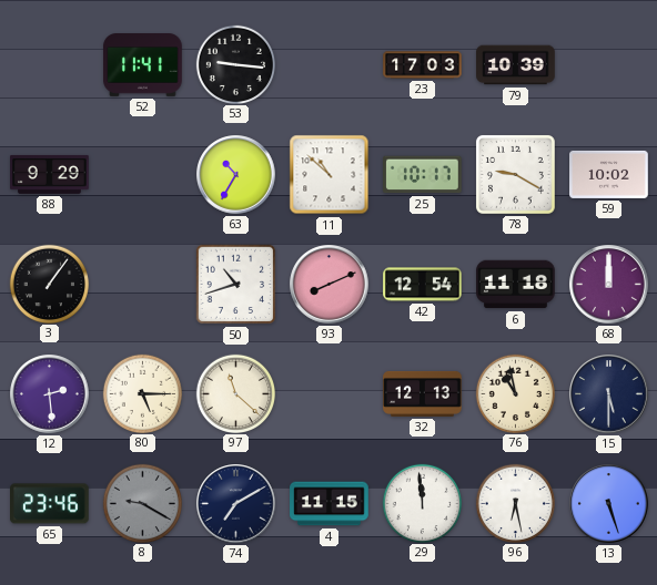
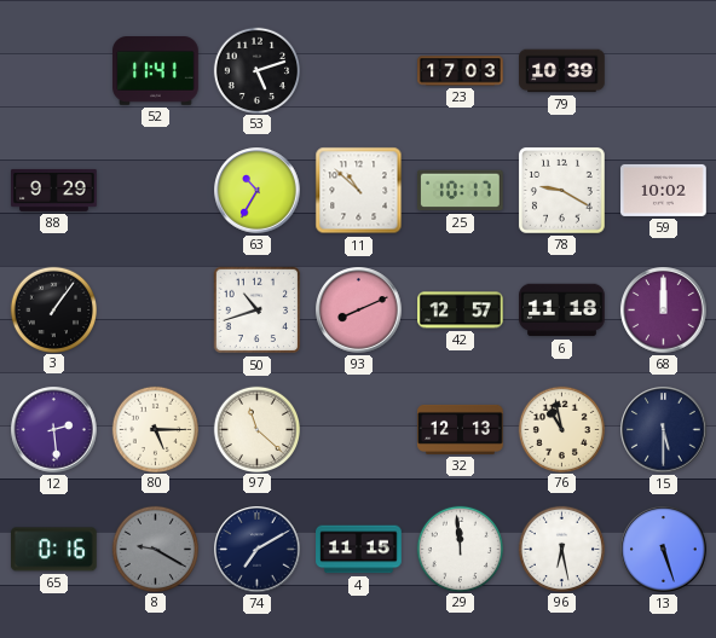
53: 9:16 -> 5:12
42: 12:54 -> 12:57
65: 23:46 -> 0:16
